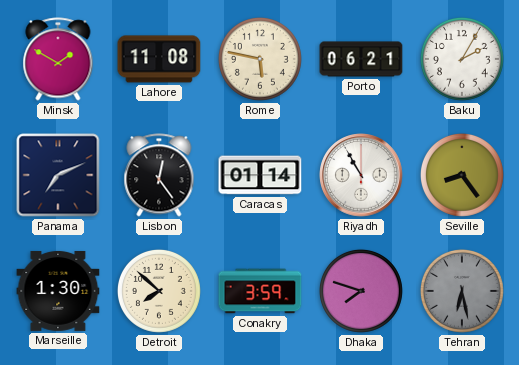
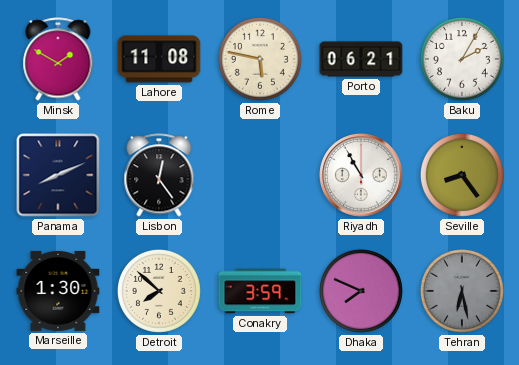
Panama: 7:11 -> 8:11
Caracas: 01:14 -> none
Dhaka: 7:48 -> 7:49
